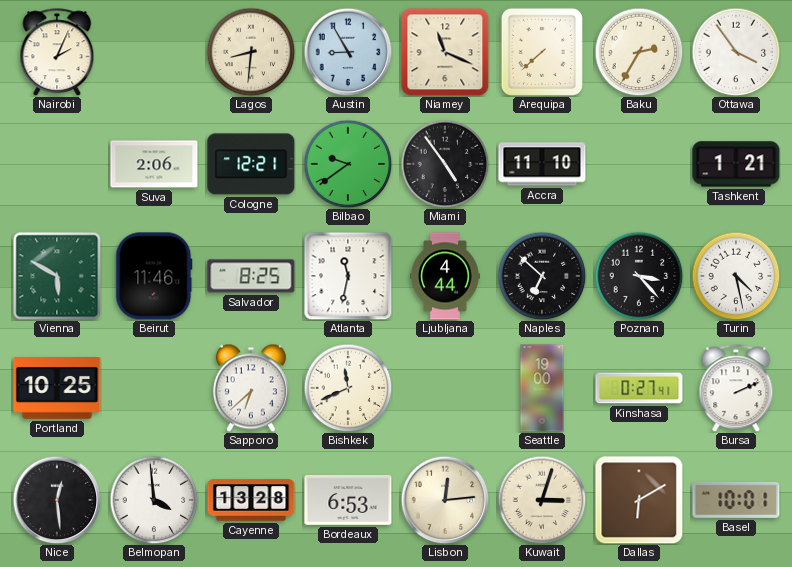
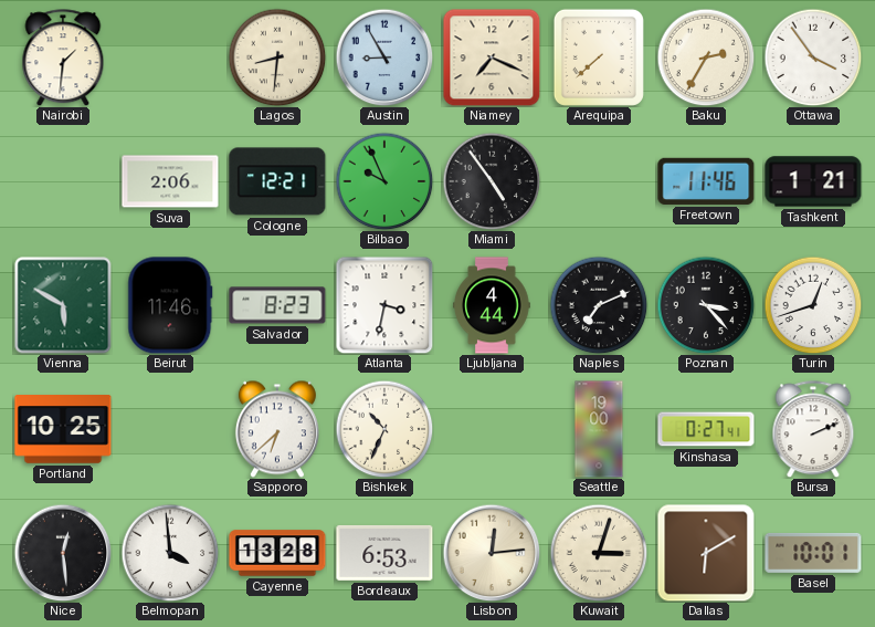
Nairobi: 2:04 -> 1:31
Niamey: 11:19 -> 7:19
Bilbao: 9:39 -> 9:56
Accra: 11:10 -> none
Freetown: none -> 11:46
Salvador: 8:25 -> 8:23
Atlanta: 11:32 -> 3:32
Naples: 6:52 -> 7:11
Turin: 4:28 -> 12:42
Bishkek: 11:41 -> 10:34
